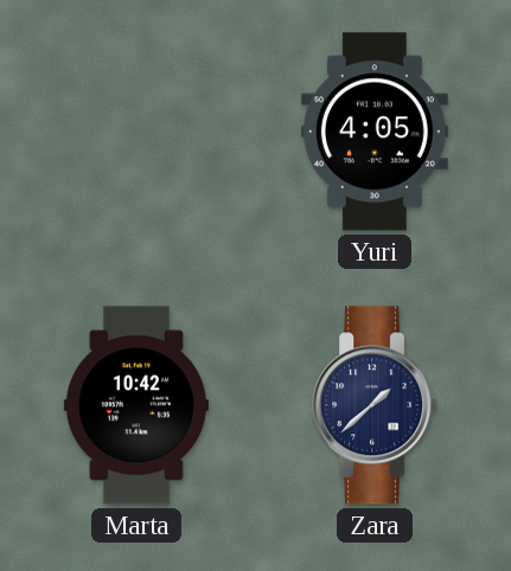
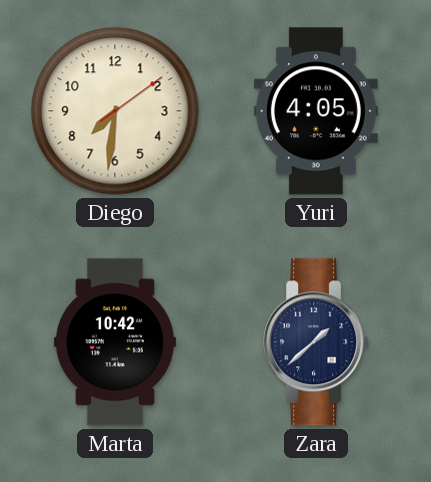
Diego: none -> 7:31
